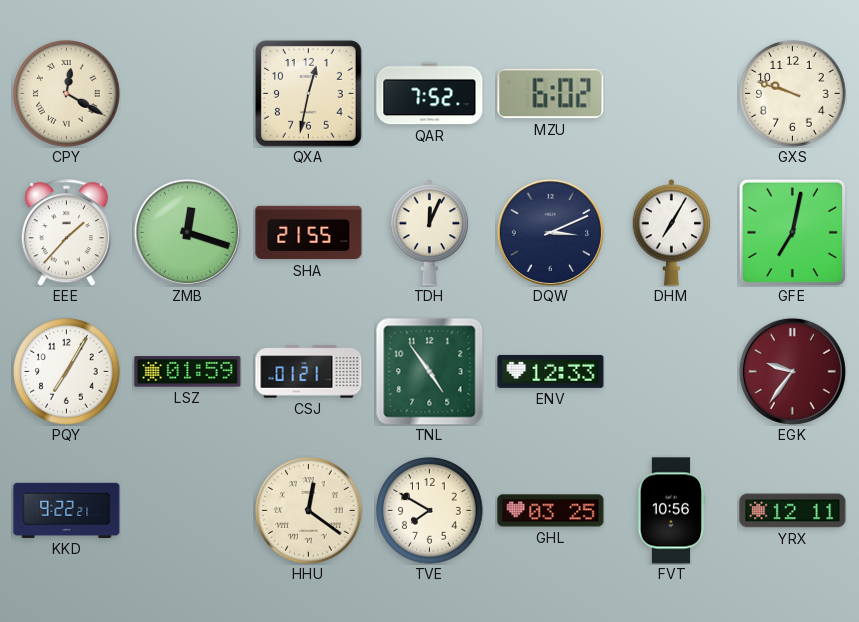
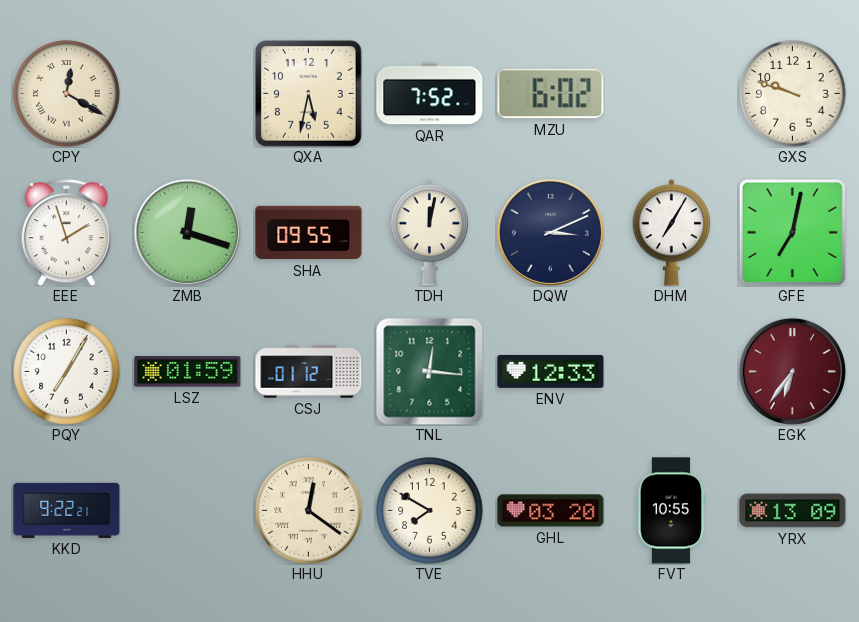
QXA: 12:32 -> 5:32
EEE: 1:37 -> 1:57
SHA: 21:55 -> 09:55
TDH: 12:04 -> 12:02
CSJ: 01:21 -> 01:12
TNL: 4:54 -> 12:16
EGK: 9:36 -> 6:36
GHL: 03:25 -> 03:20
FVT: 10:56 -> 10:55
YRX: 12:11 -> 13:09
